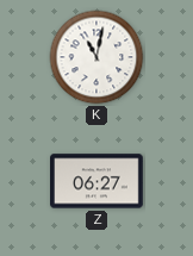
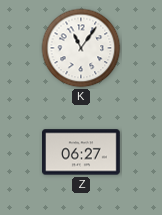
K: 11:02 -> 11:06
